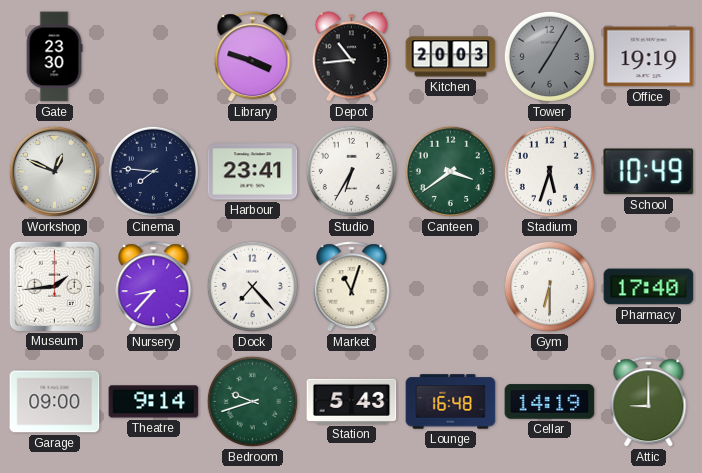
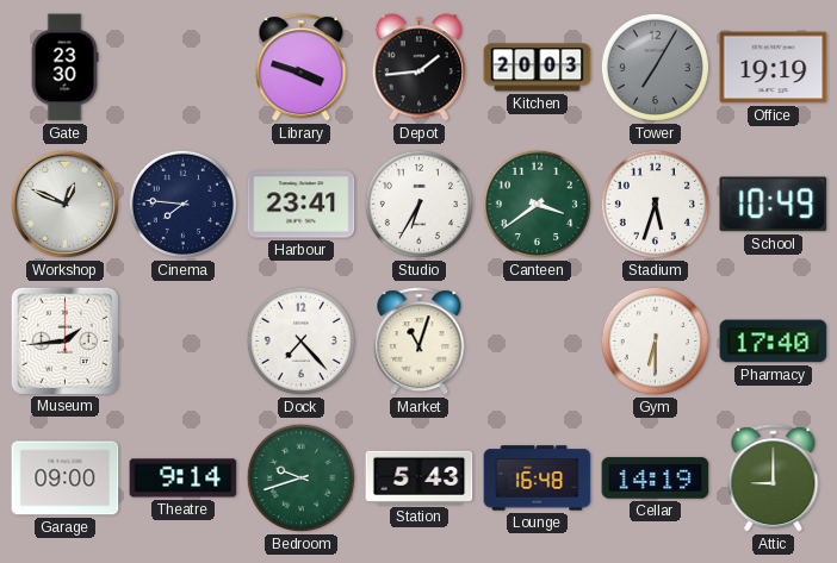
Depot: 10:44 -> 1:44
Nursery: 8:37 -> none
